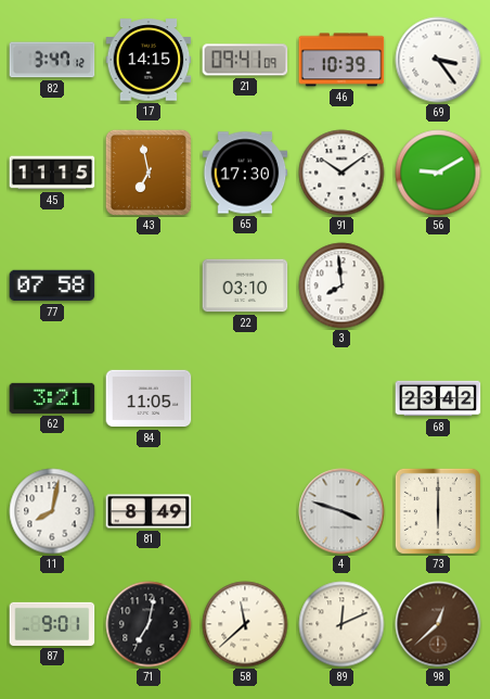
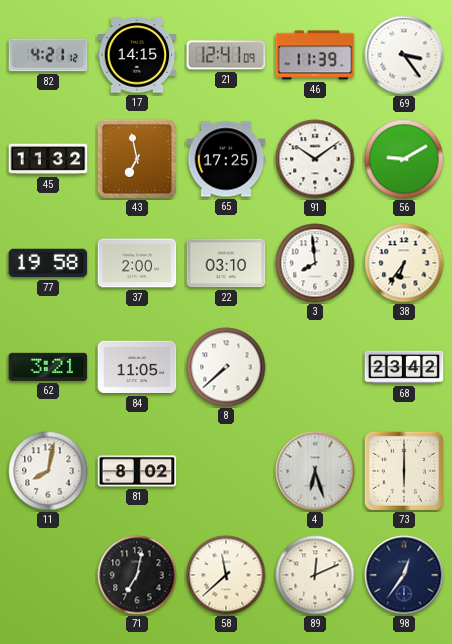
82: 3:47 -> 4:21
21: 09:41 -> 12:41
46: 10:39 -> 11:39
45: 11:15 -> 11:32
65: 17:30 -> 17:25
77: 07:58 -> 19:58
37: none -> 2:00
38: none -> 6:36
8: none -> 7:38
81: 8:49 -> 8:02
4: 3:48 -> 6:27
87: 9:01 -> none
98: 12:38 -> 12:36
98 dial: brown -> navy
